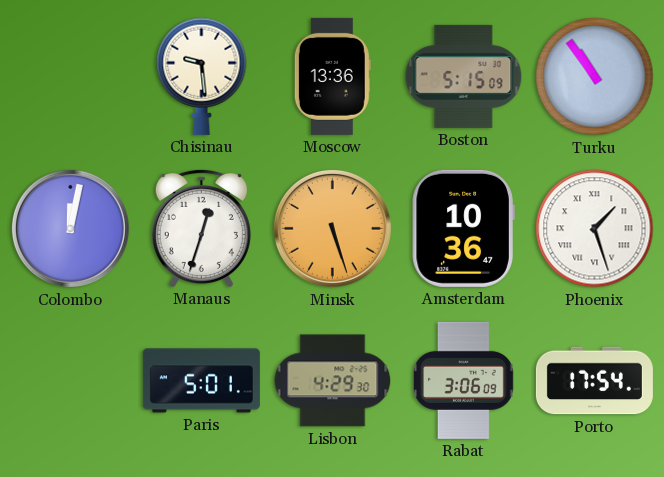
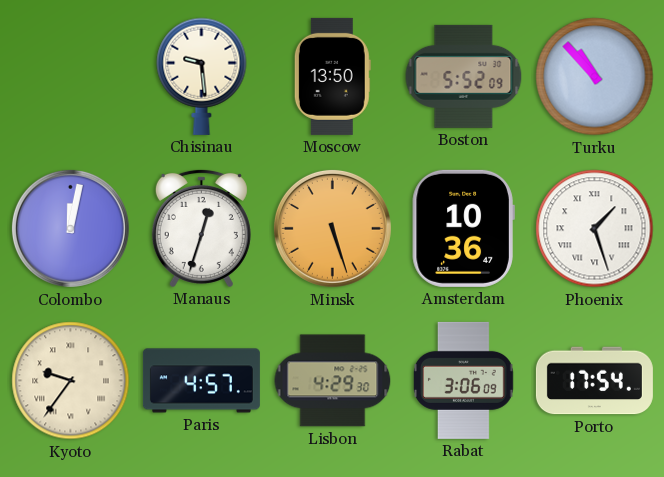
Moscow: 13:36 -> 13:50
Boston: 5:15 -> 5:52
Turku: 10:54 -> 10:53
Kyoto: none -> 9:36
Paris: 5:01 -> 4:57
